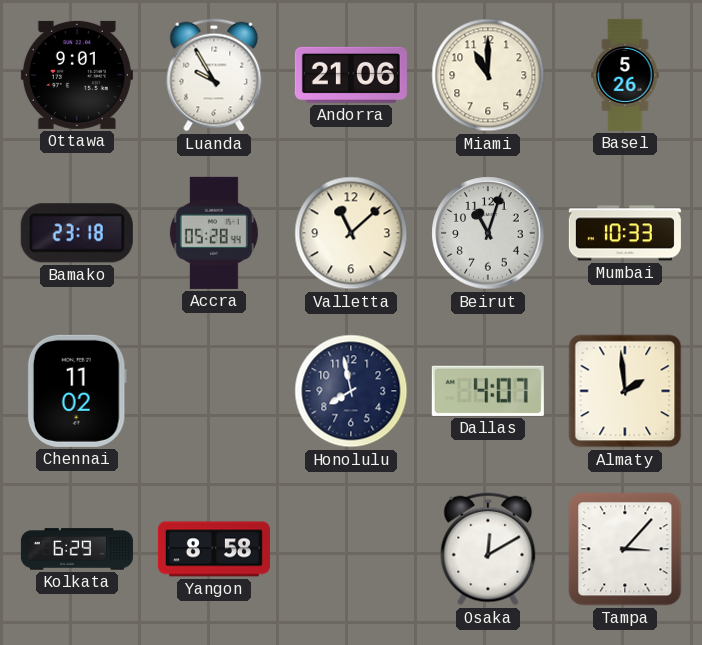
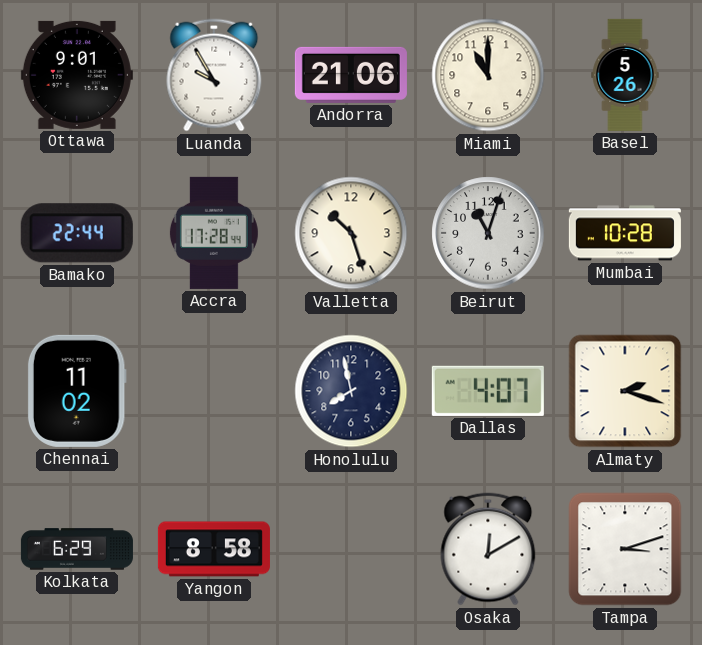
Bamako: 23:18 -> 22:44
Accra: 05:28 -> 17:28
Valletta: 11:08 -> 10:27
Mumbai: 10:33 -> 10:28
Almaty: 1:59 -> 2:18
Tampa: 3:07 -> 3:12
